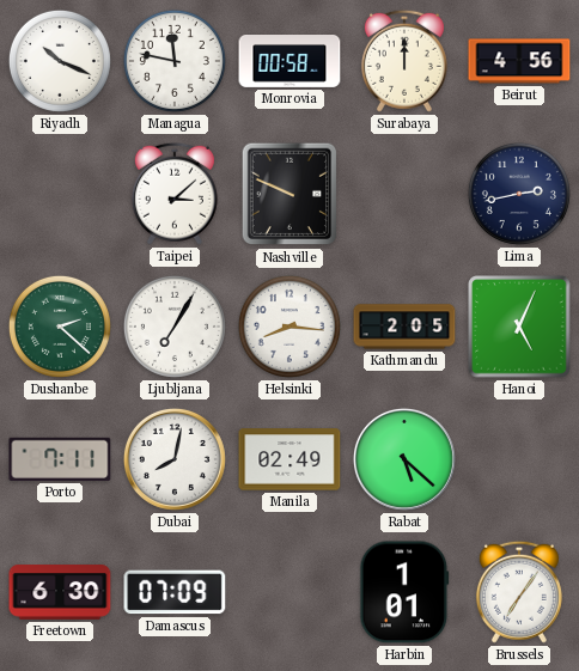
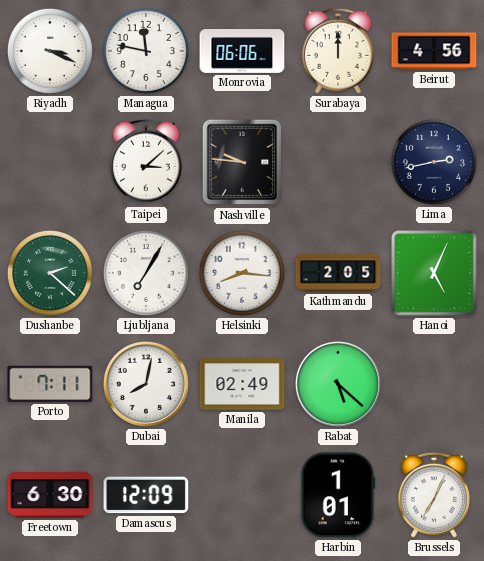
Riyadh: 10:19 -> 3:19
Monrovia: 00:58 -> 06:06
Nashville: 9:49 -> 9:46
Damascus: 07:09 -> 12:09
Brussels: 7:06 -> 7:04
